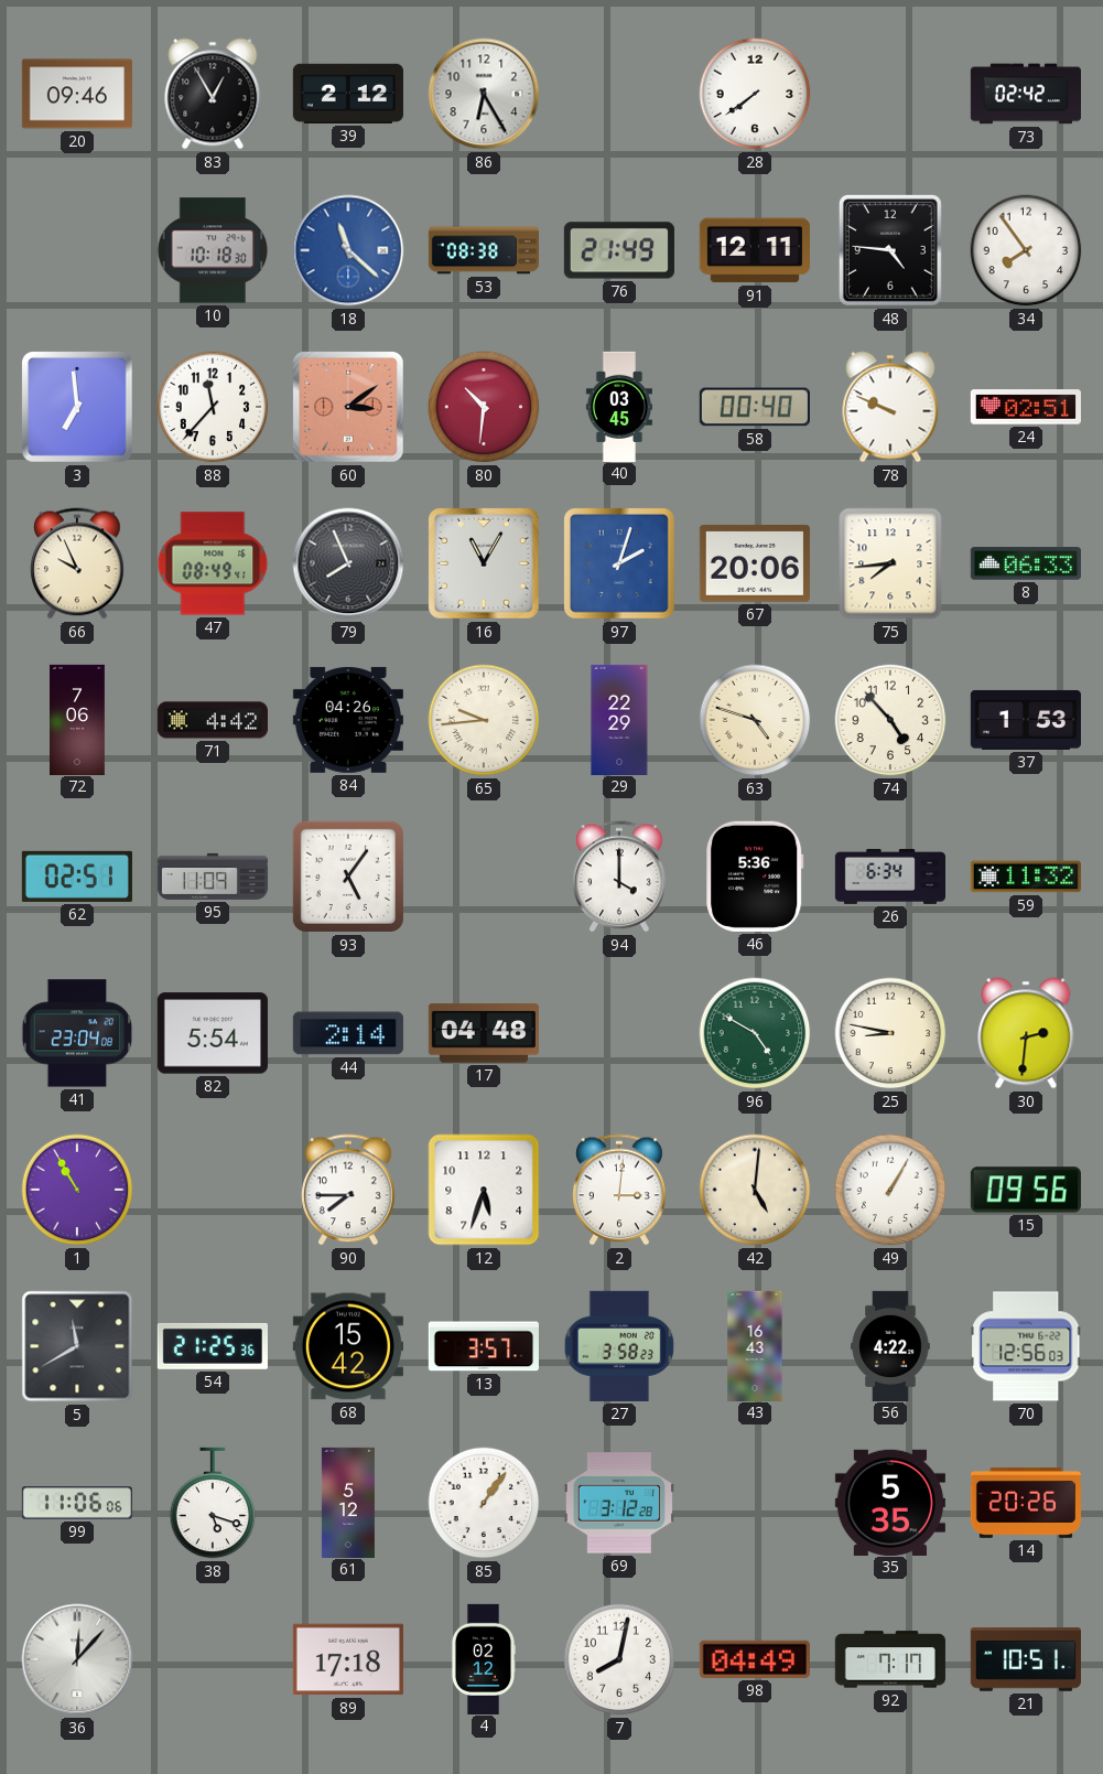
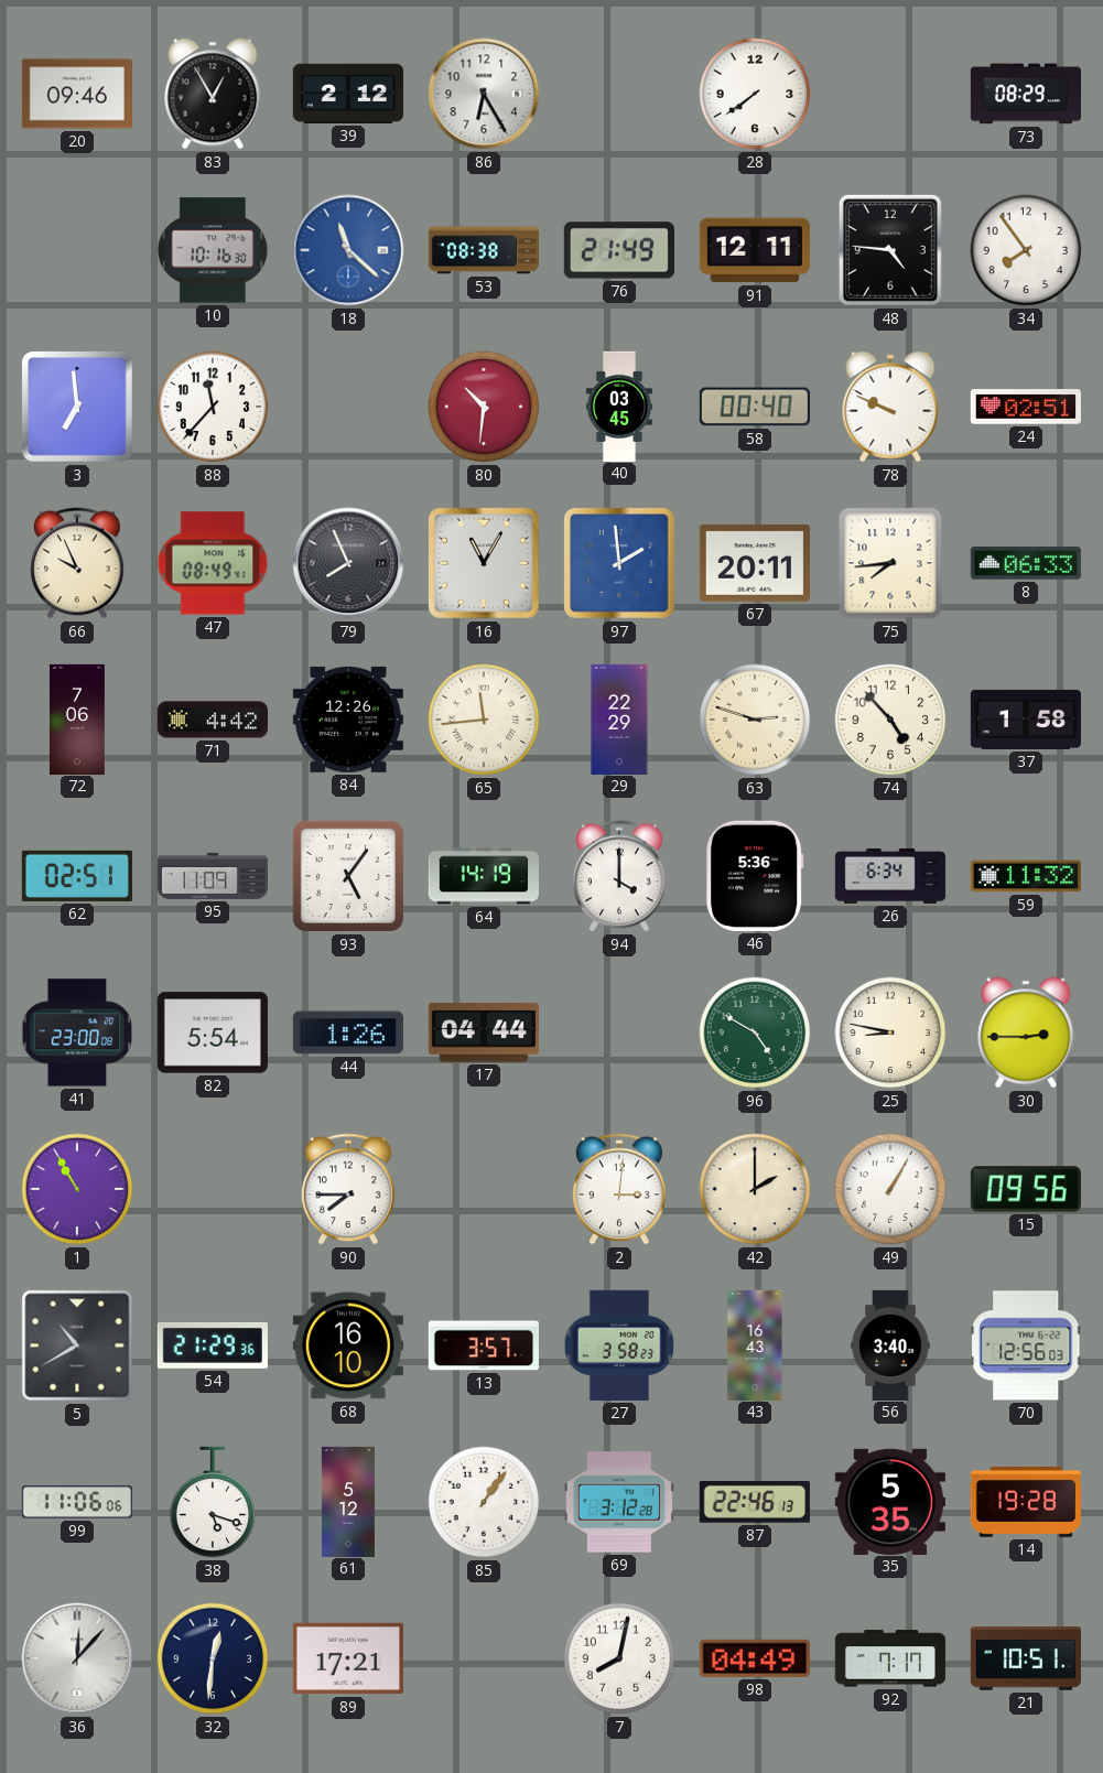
73: 02:42 -> 08:29
10: 10:18 -> 10:16
60: 3:09 -> none
97: 2:03 -> 1:59
67: 20:06 -> 20:11
84: 04:26 -> 12:26
65: 9:44 -> 11:44
63: 4:48 -> 2:48
37: 1:53 -> 1:58
64: none -> 14:19
41: 23:04 -> 23:00
44: 2:14 -> 1:26
17: 04:48 -> 04:44
30: 2:31 -> 2:45
12: 5:33 -> none
42: 5:01 -> 2:00
5: 11:40 -> 10:40
54: 21:25 -> 21:29
68: 15:42 -> 16:10
56: 4:22 -> 3:40
87: none -> 22:46
14: 20:26 -> 19:28
32: none -> 12:31
89: 17:18 -> 17:21
4: 02:12 -> none
